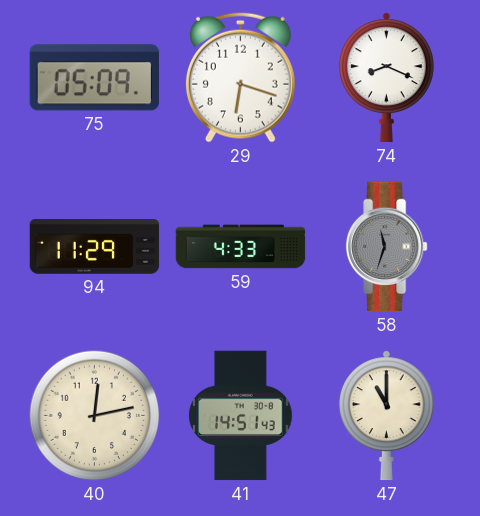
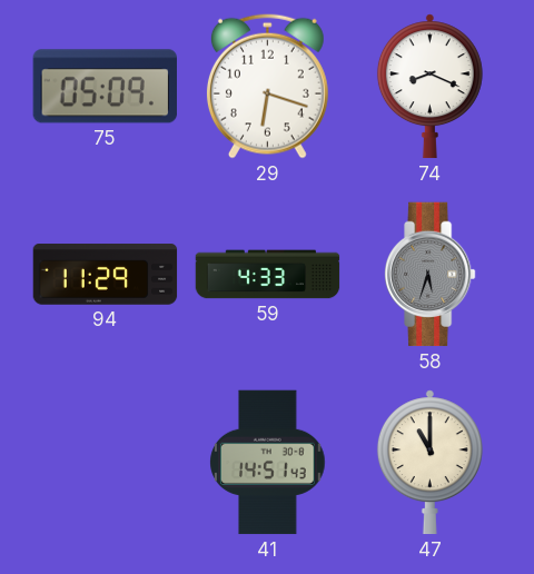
58: 11:33 -> 5:33
40: 12:13 -> none
